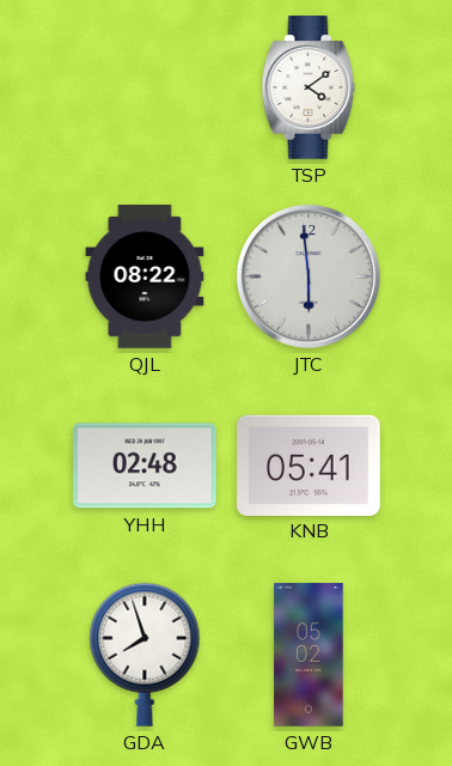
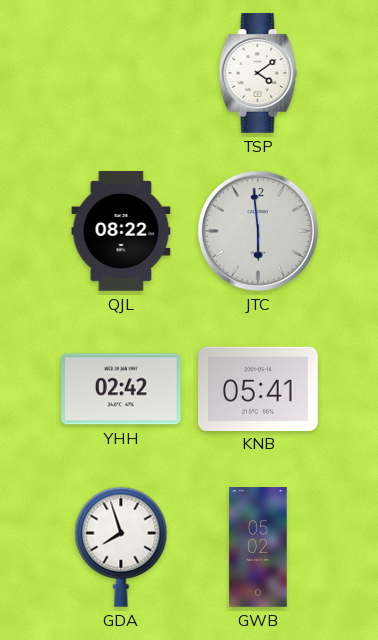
YHH: 02:48 -> 02:42
